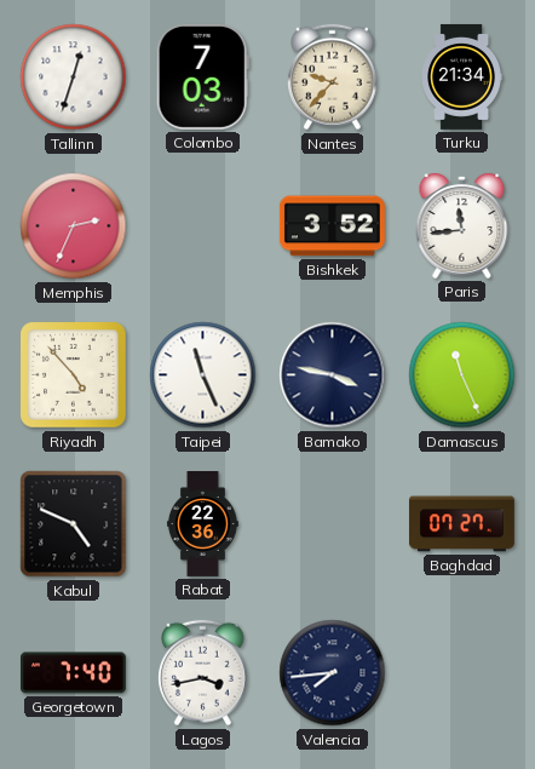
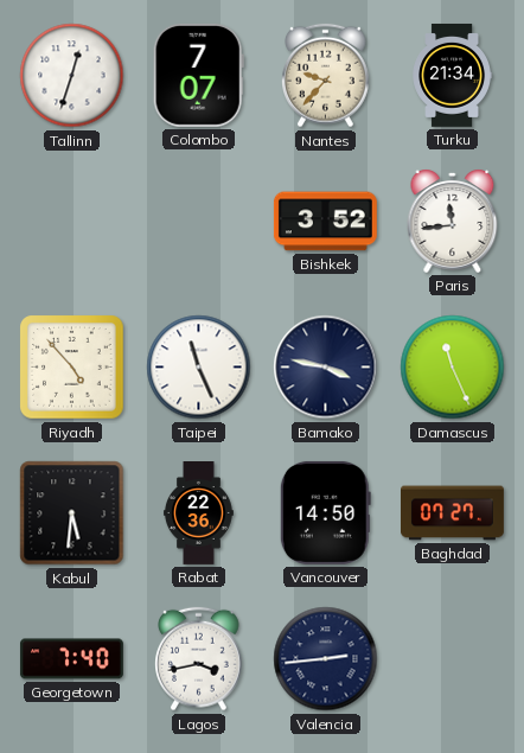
Colombo: 7:03 -> 7:07
Memphis: 2:34 -> none
Kabul: 4:49 -> 5:31
Vancouver: none -> 14:50
Valencia: 7:44 -> 2:44
